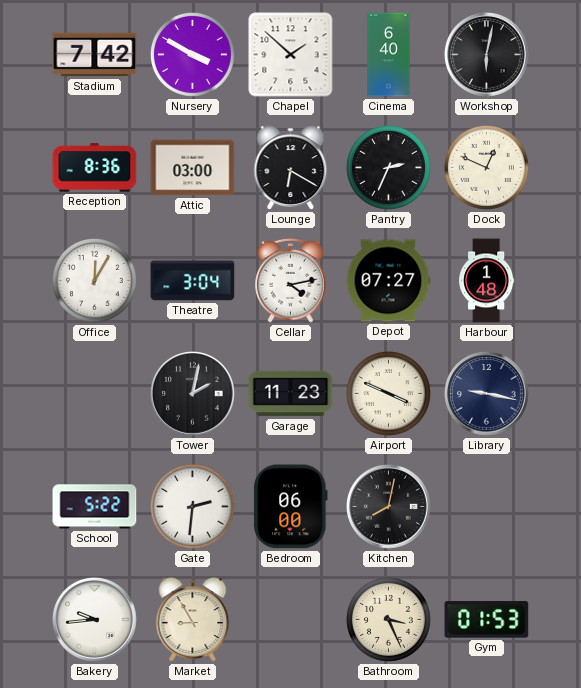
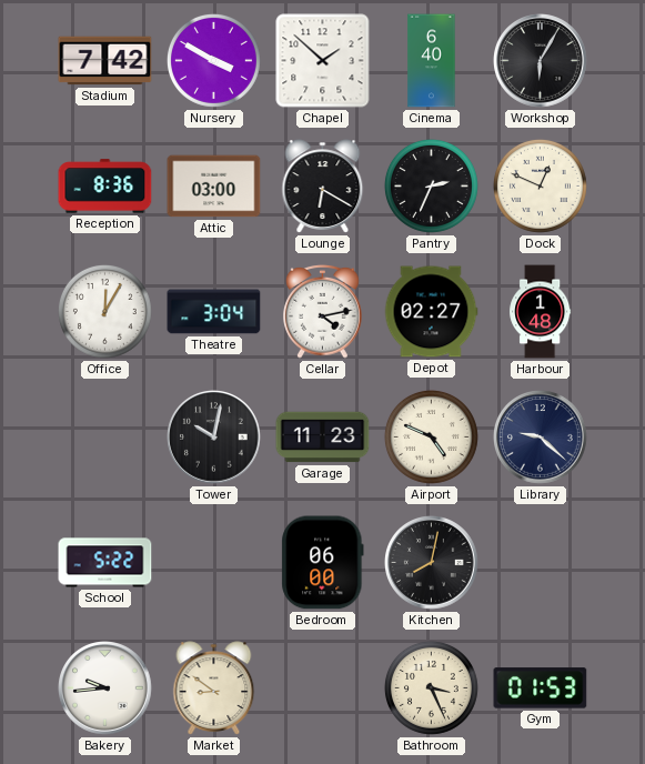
Workshop: 6:02 -> 6:05
Depot: 07:27 -> 02:27
Tower: 2:02 -> 10:02
Airport: 3:49 -> 4:49
Library: 9:17 -> 9:22
Gate: 2:31 -> none
Market: 8:55 -> 8:51
